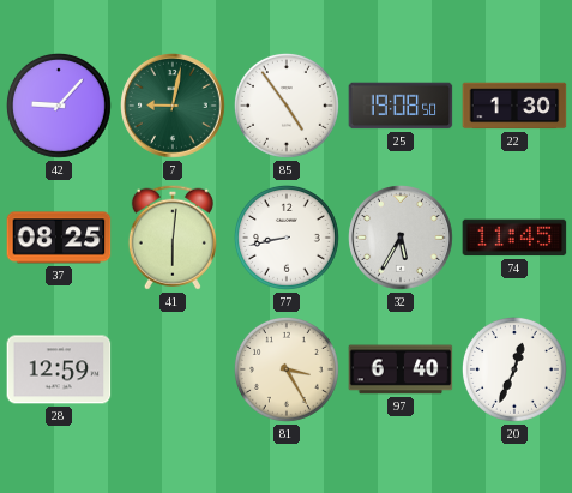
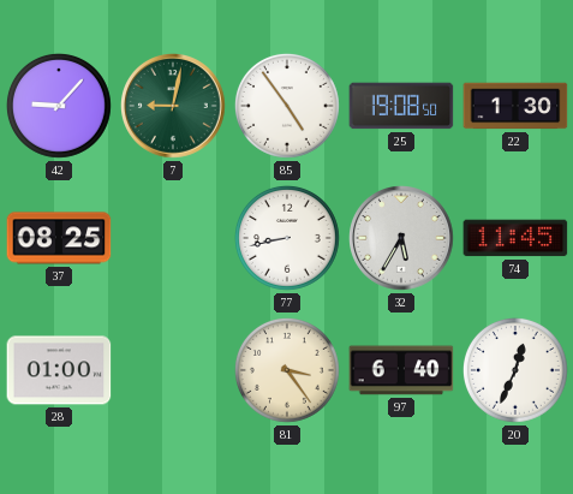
41: 6:01 -> none
28: 12:59 -> 01:00
81: 3:25 -> 3:24
